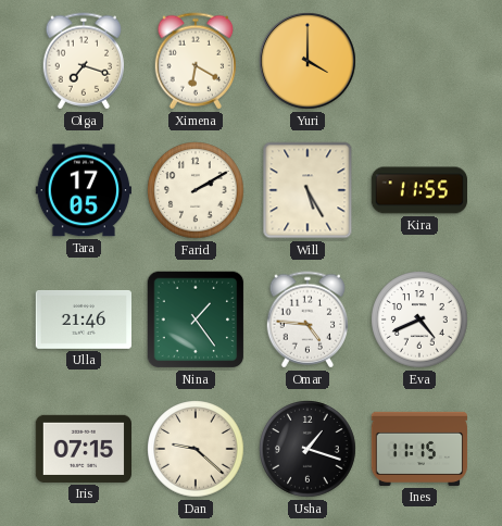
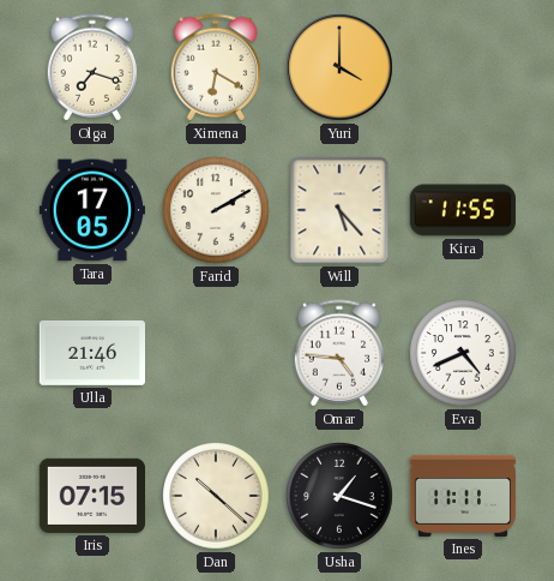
Will: 5:25 -> 5:23
Nina: 1:24 -> none
Dan: 9:22 -> 10:22
Ines: 11:15 -> 11:11
